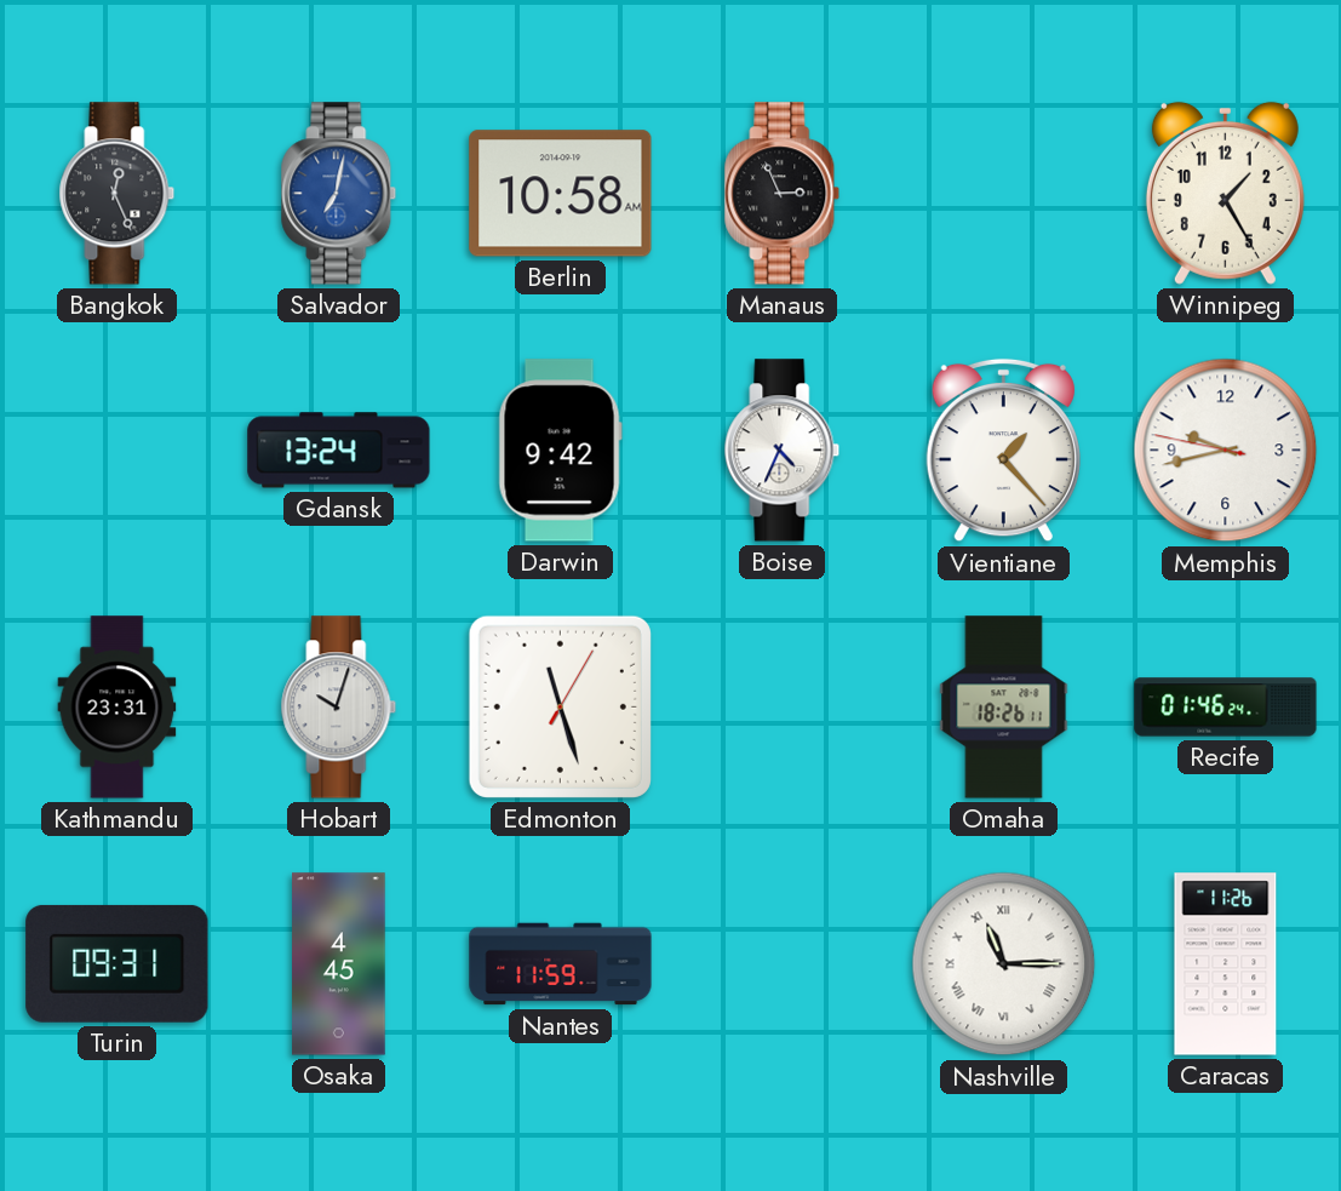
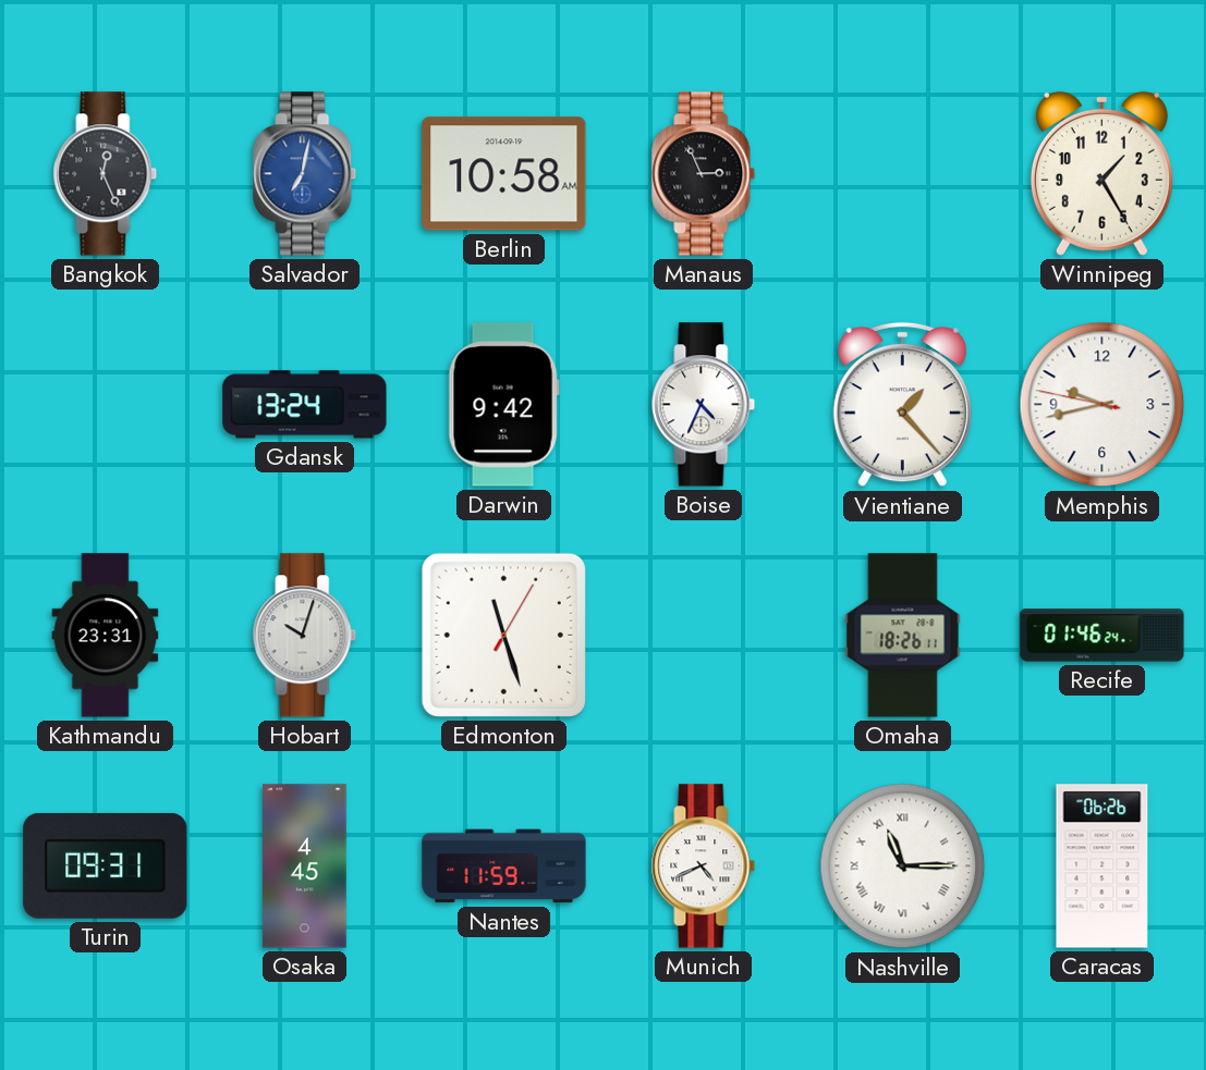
Munich: none -> 4:41
Caracas: 11:26 -> 06:26
